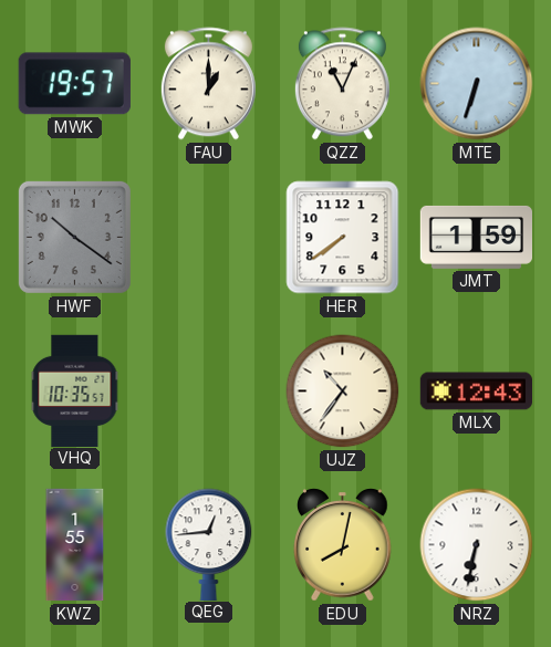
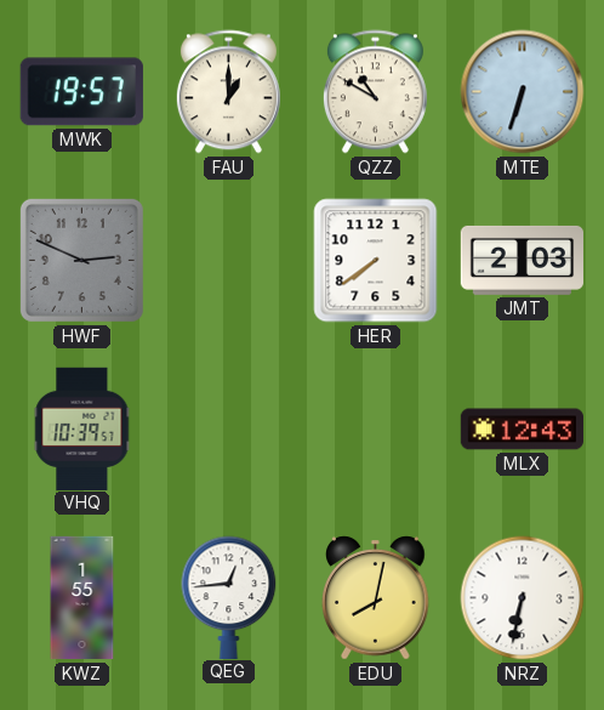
QZZ: 11:04 -> 10:50
HWF: 10:21 -> 2:49
JMT: 1:59 -> 2:03
VHQ: 10:35 -> 10:39
UJZ: 10:36 -> none
